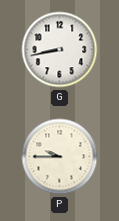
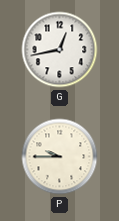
G: 8:43 -> 12:43
